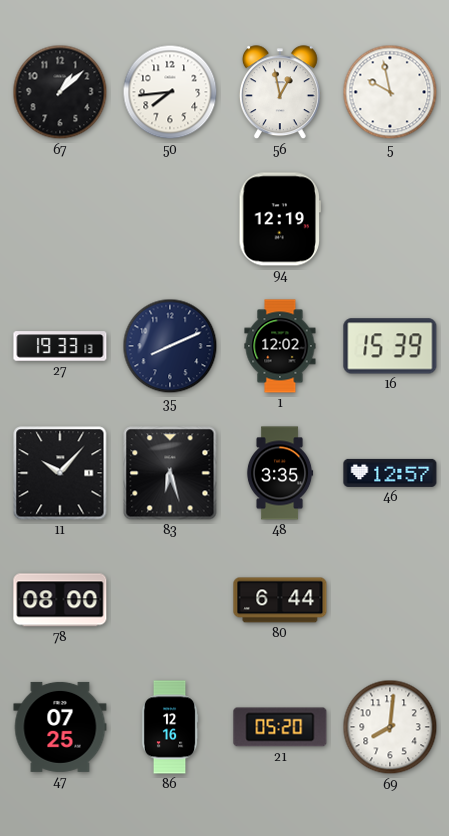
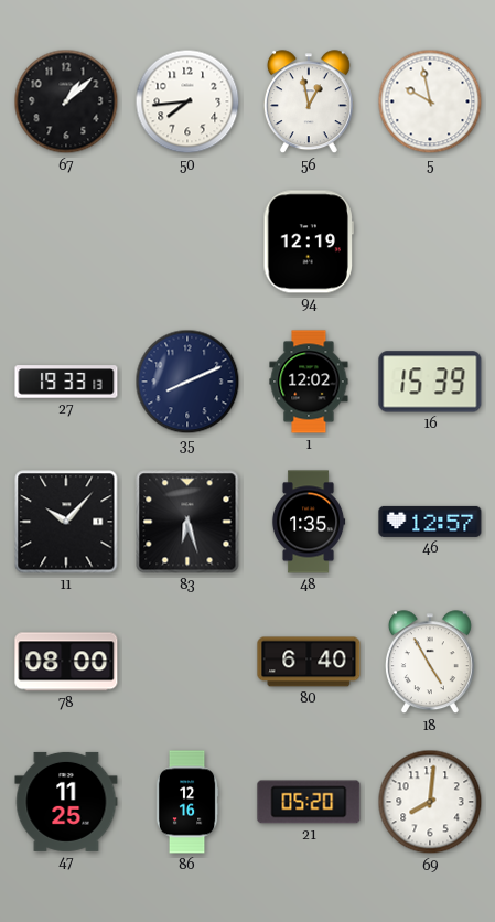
48: 3:35 -> 1:35
80: 6:44 -> 6:40
18: none -> 4:55
47: 07:25 -> 11:25
